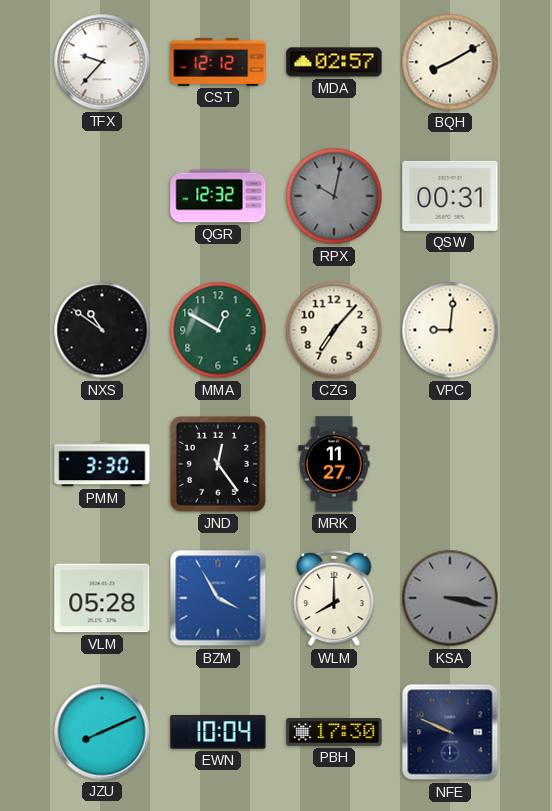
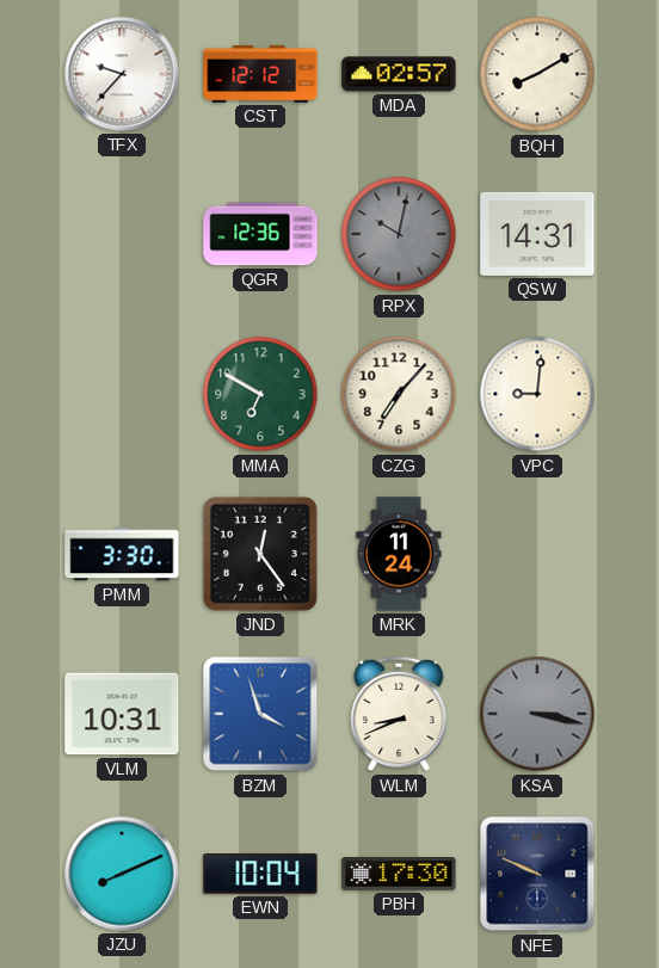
QGR: 12:32 -> 12:36
QSW: 00:31 -> 14:31
NXS: 10:51 -> none
MMA: 12:50 -> 6:50
MRK: 11:27 -> 11:24
VLM: 05:28 -> 10:31
BZM: 3:55 -> 3:57
WLM: 8:00 -> 8:41
